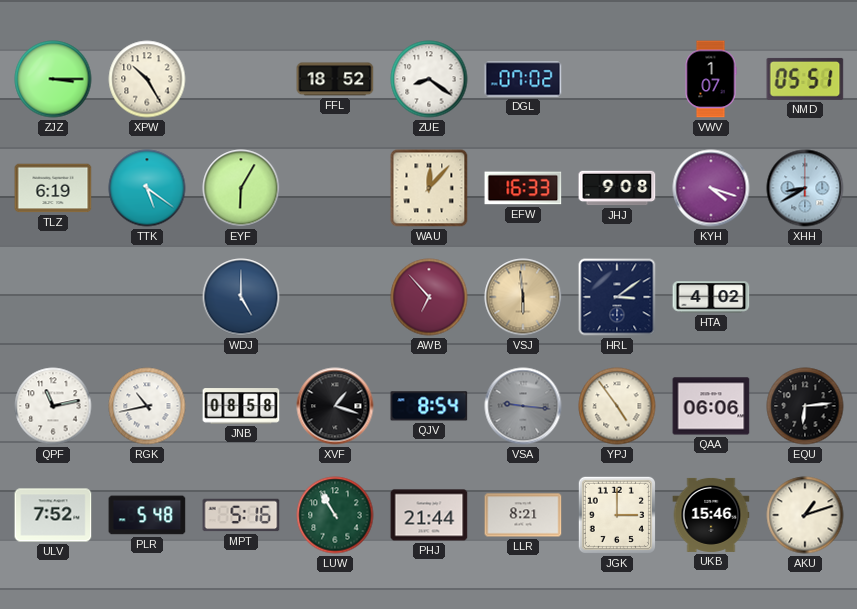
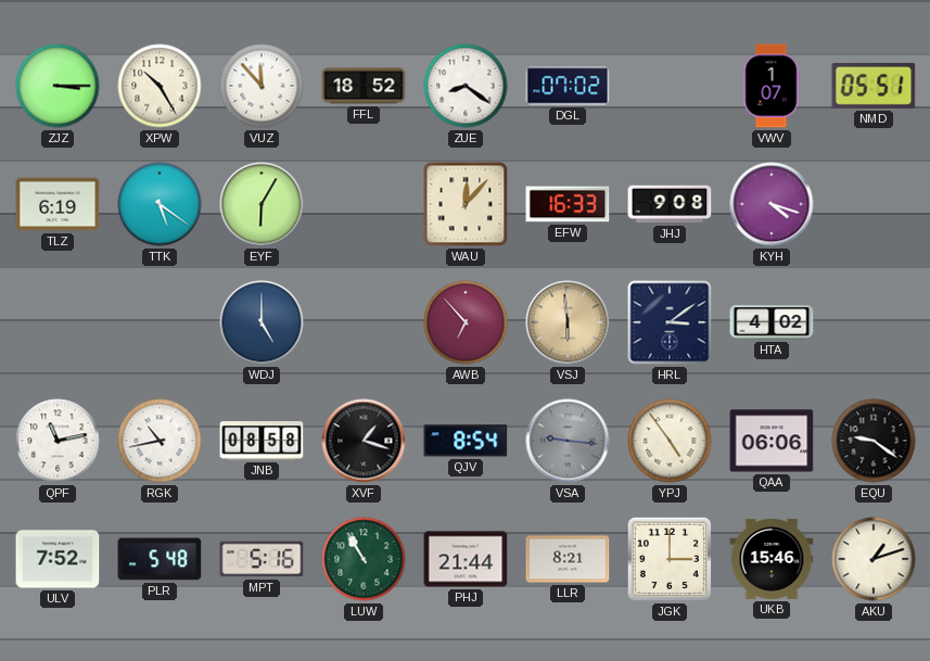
VUZ: none -> 11:53
XHH: 8:40 -> none
EQU: 6:14 -> 9:21
